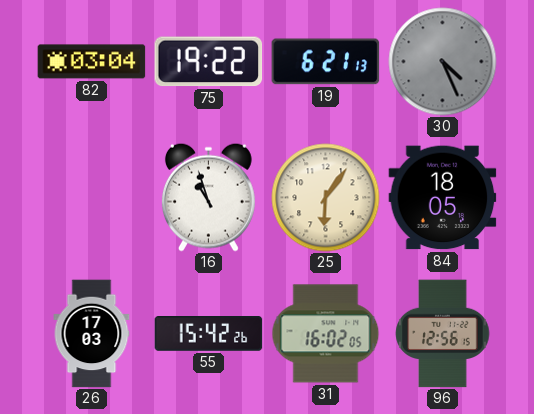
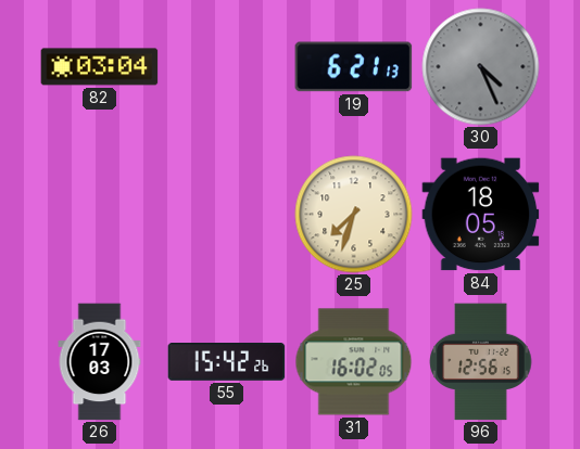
75: 19:22 -> none
16: 10:57 -> none
25: 6:06 -> 7:33
